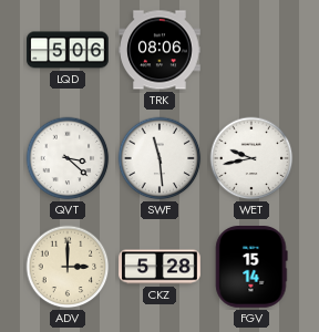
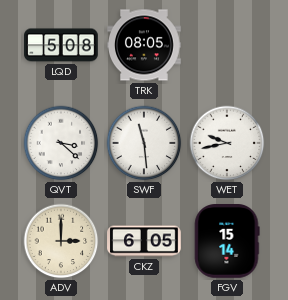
LQD: 5:06 -> 5:08
TRK: 08:06 -> 08:05
CKZ: 5:28 -> 6:05
